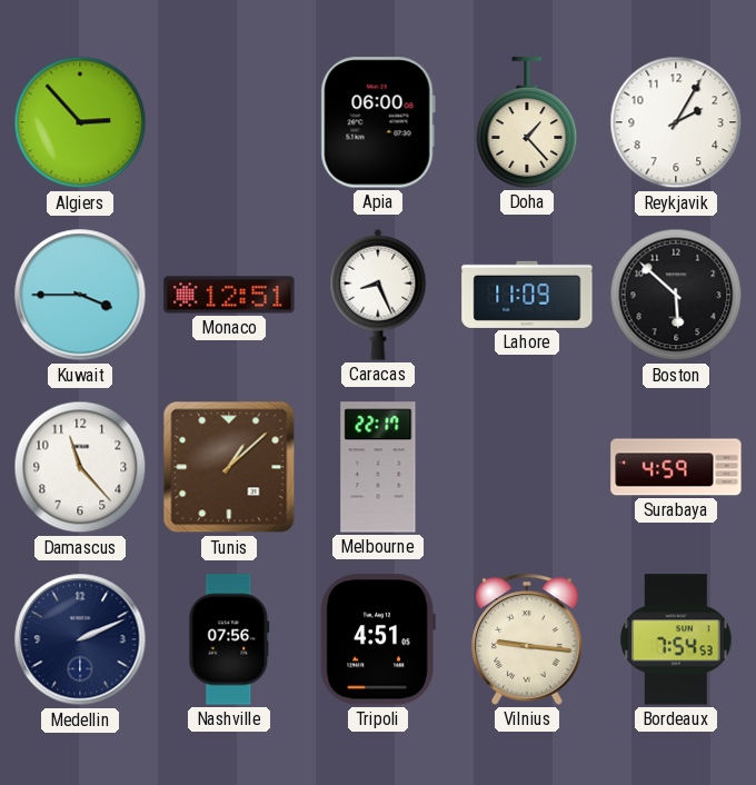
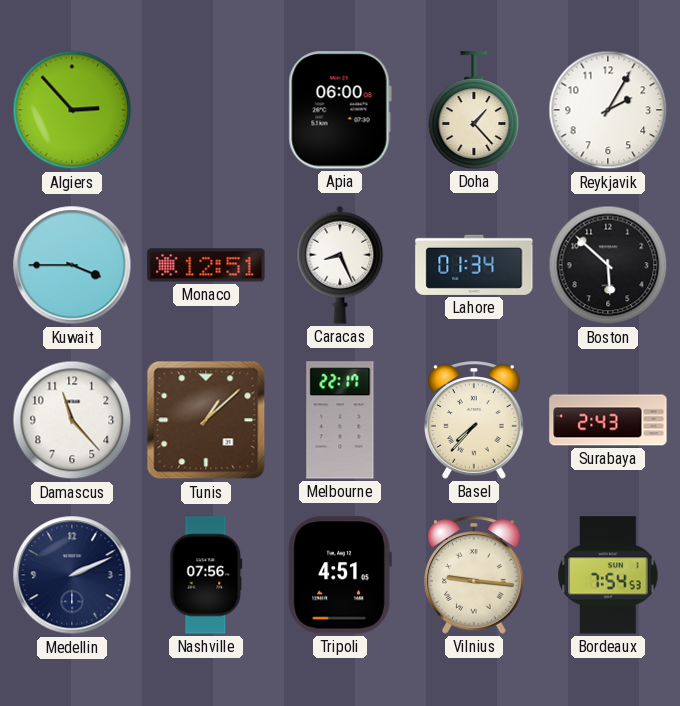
Lahore: 11:09 -> 01:34
Basel: none -> 7:37
Surabaya: 4:59 -> 2:43
